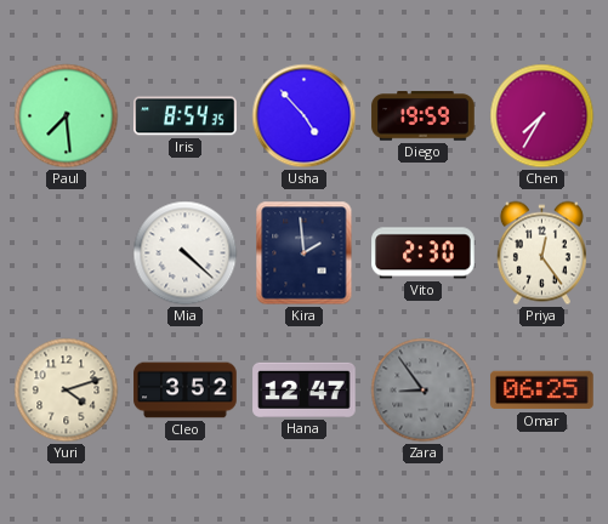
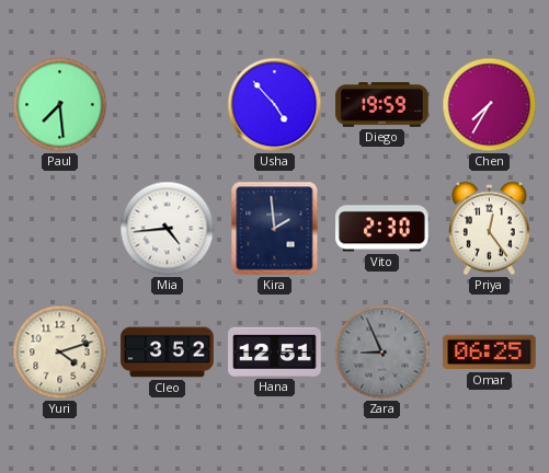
Iris: 8:54 -> none
Mia: 4:22 -> 4:44
Hana: 12:47 -> 12:51
Zara: 8:54 -> 8:56
